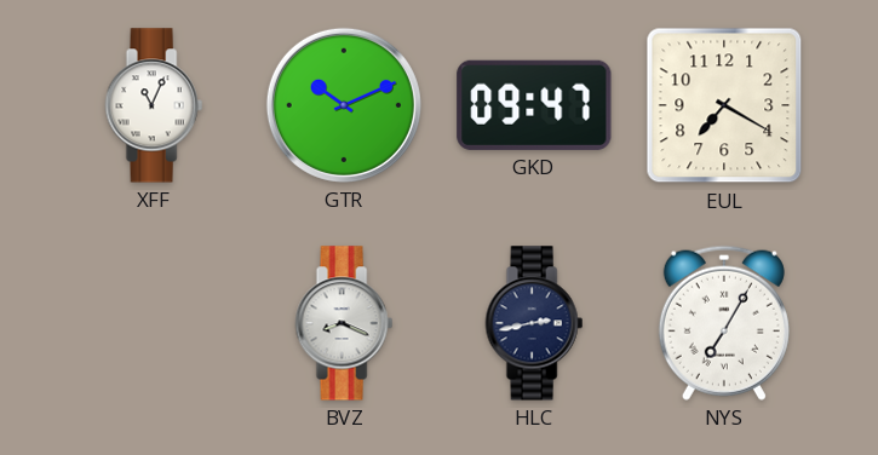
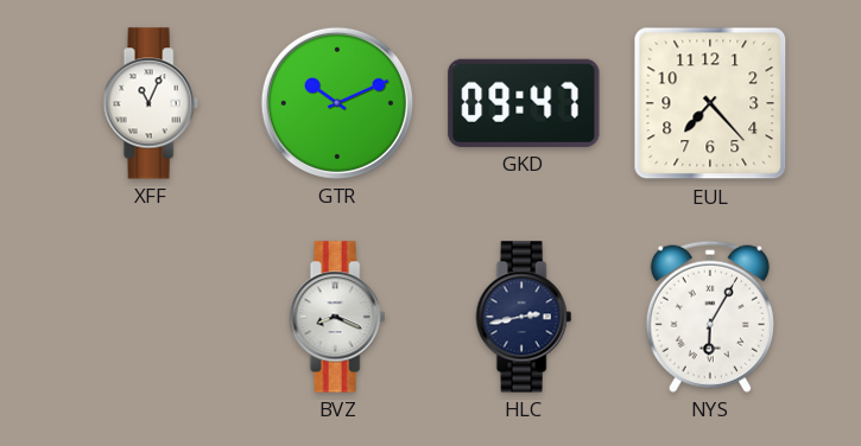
EUL: 7:20 -> 7:23
NYS: 7:05 -> 6:05
